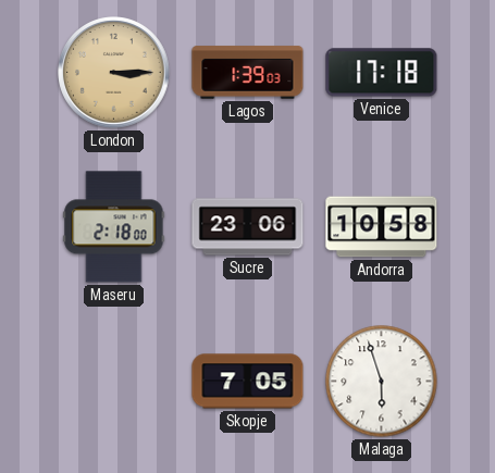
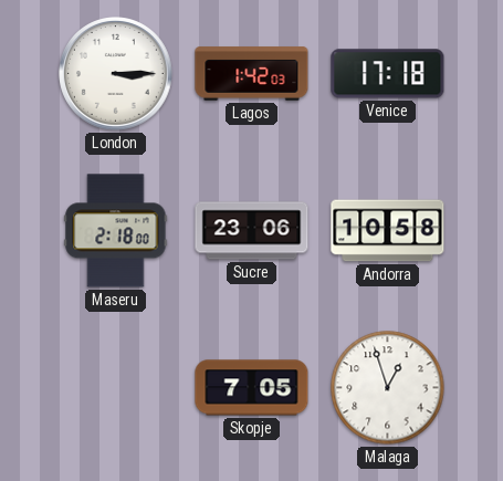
London dial: champagne -> white
Lagos: 1:39 -> 1:42
Malaga: 5:57 -> 12:57
